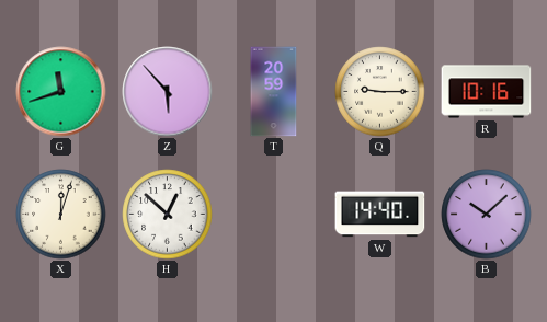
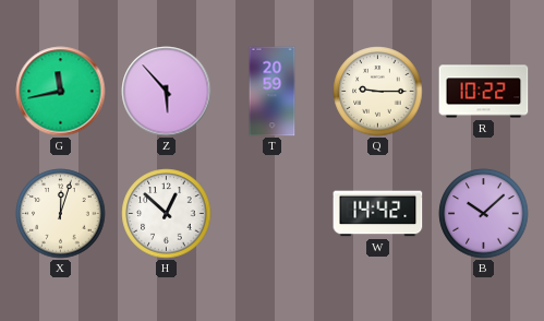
G: 11:42 -> 11:43
R: 10:16 -> 10:22
W: 14:40 -> 14:42
